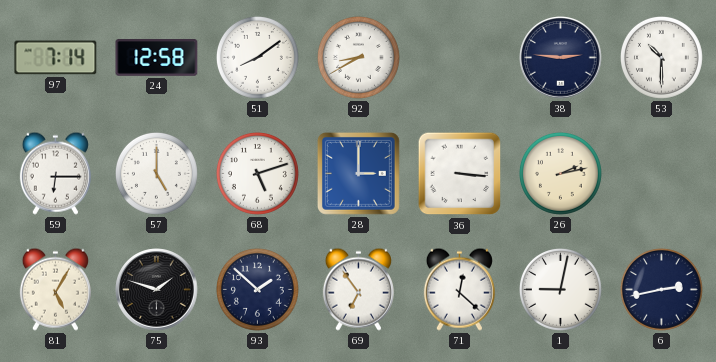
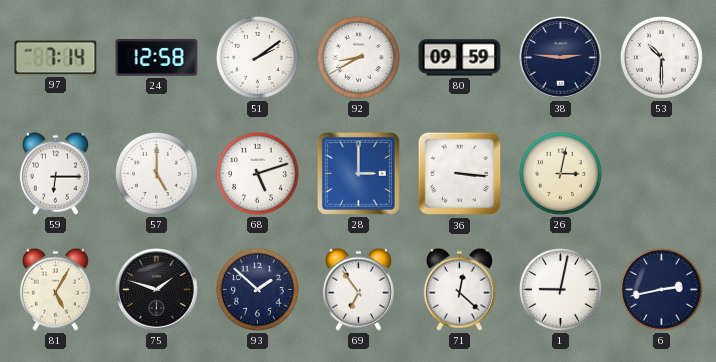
51: 8:09 -> 2:09
80: none -> 09:59
26: 2:13 -> 3:02
